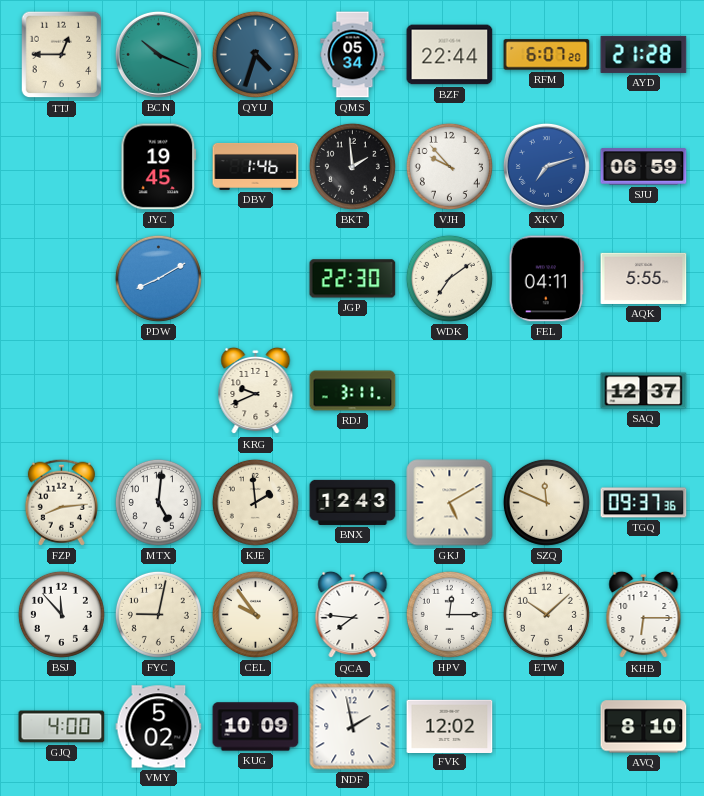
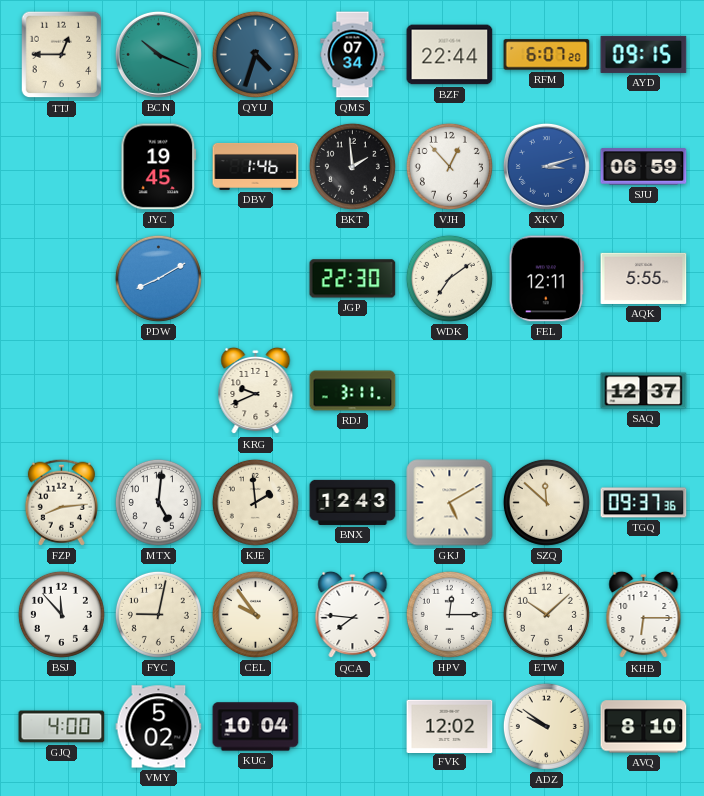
QMS: 05:34 -> 07:34
AYD: 21:28 -> 09:15
VJH: 9:53 -> 12:53
XKV: 7:12 -> 3:12
FEL: 04:11 -> 12:11
SZQ: 11:49 -> 11:52
KUG: 10:09 -> 10:04
NDF: 1:58 -> none
ADZ: none -> 9:51
